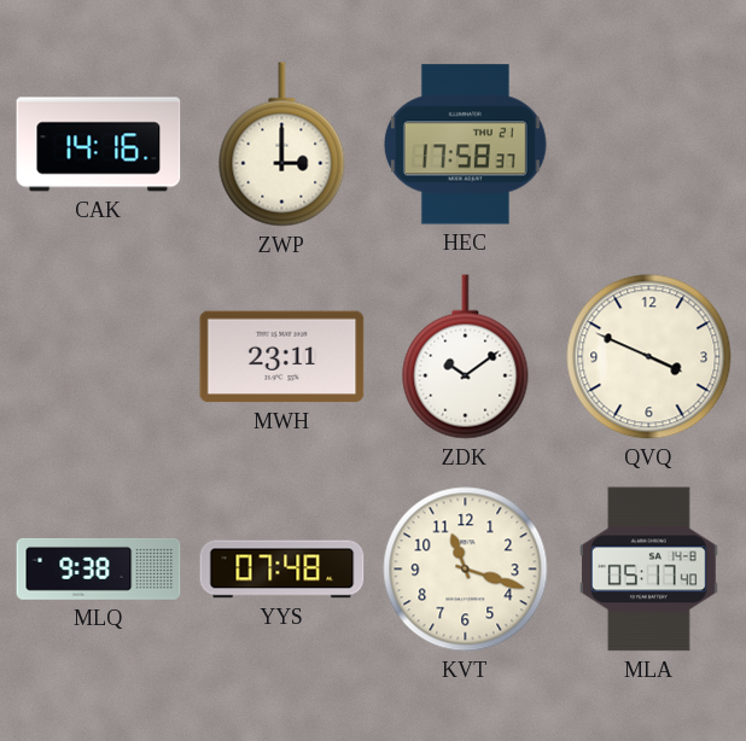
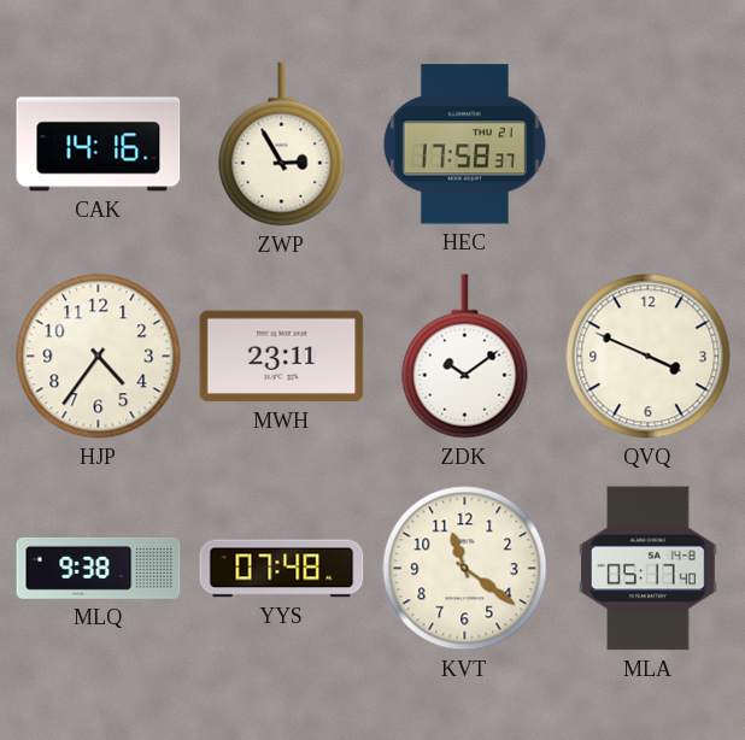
ZWP: 3:00 -> 2:55
HJP: none -> 4:36
KVT: 11:18 -> 11:21
